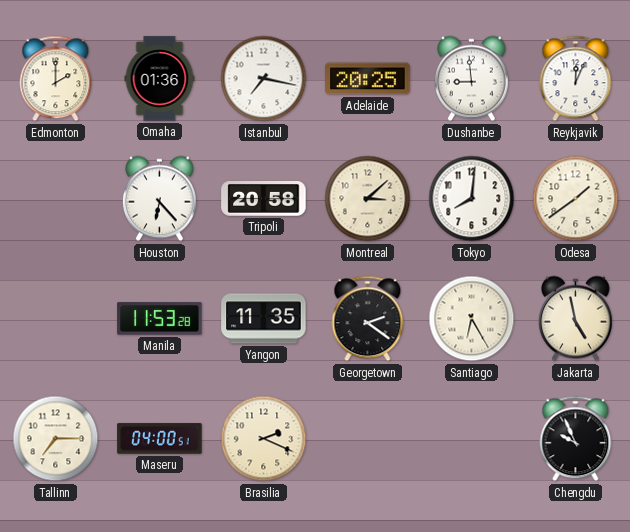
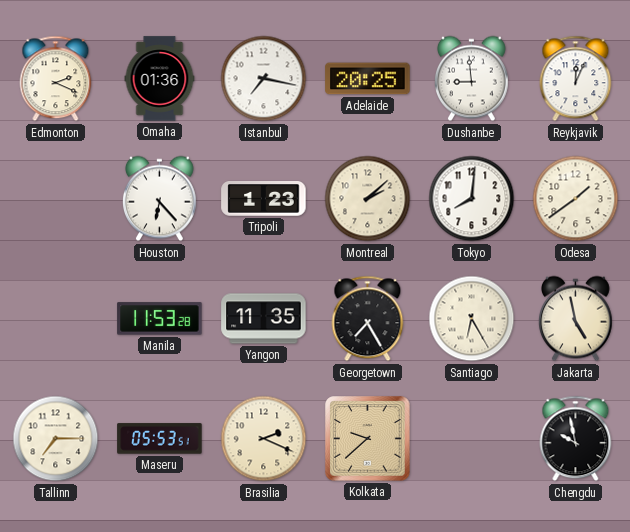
Edmonton: 2:00 -> 2:19
Tripoli: 20:58 -> 1:23
Montreal: 3:08 -> 2:08
Georgetown: 2:21 -> 7:25
Maseru: 04:00 -> 05:53
Kolkata: none -> 9:38
Chengdu: 9:56 -> 9:58
